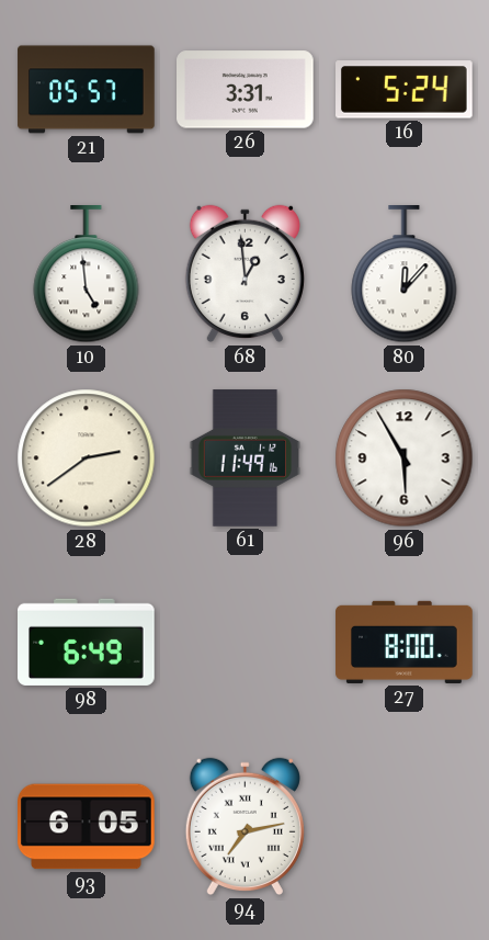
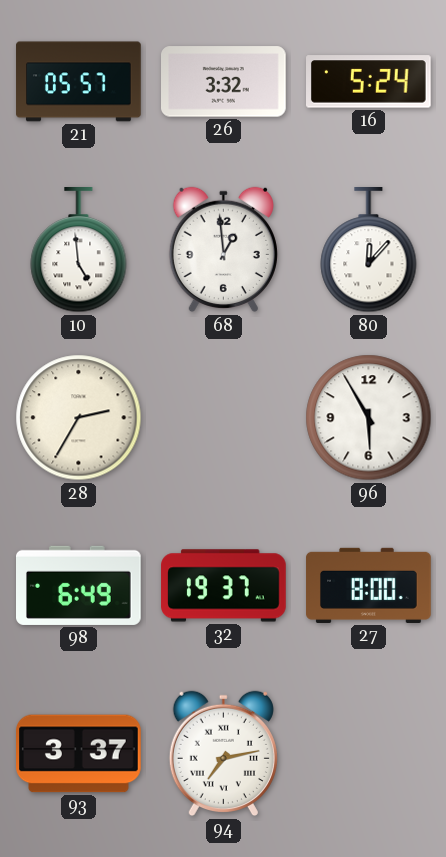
26: 3:31 -> 3:32
28: 2:39 -> 2:35
61: 11:49 -> none
32: none -> 19:37
93: 6:05 -> 3:37
